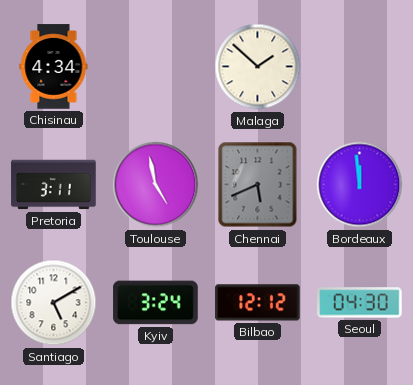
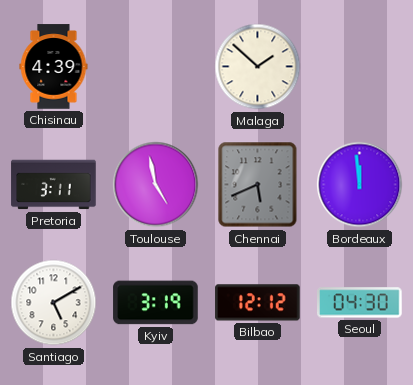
Chisinau: 4:34 -> 4:39
Kyiv: 3:24 -> 3:19
